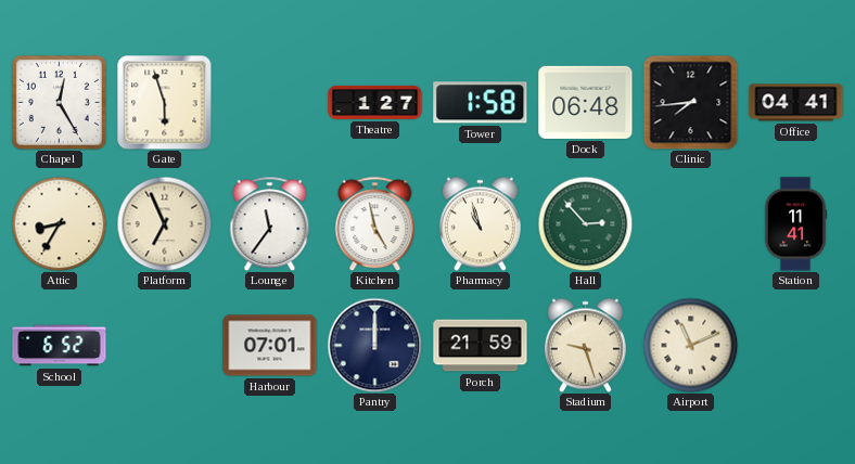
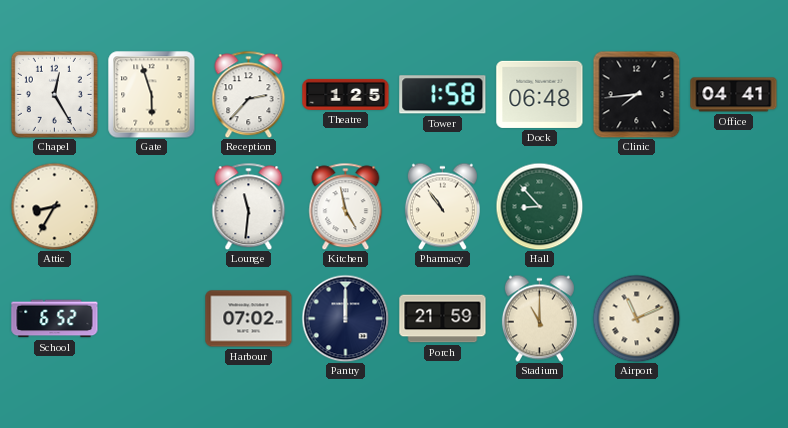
Reception: none -> 2:37
Theatre: 1:27 -> 1:25
Platform: 6:56 -> none
Lounge: 11:36 -> 11:31
Pharmacy: 10:57 -> 10:54
Hall: 2:53 -> 8:53
Station: 11:41 -> none
Harbour: 07:01 -> 07:02
Stadium: 9:27 -> 11:00
